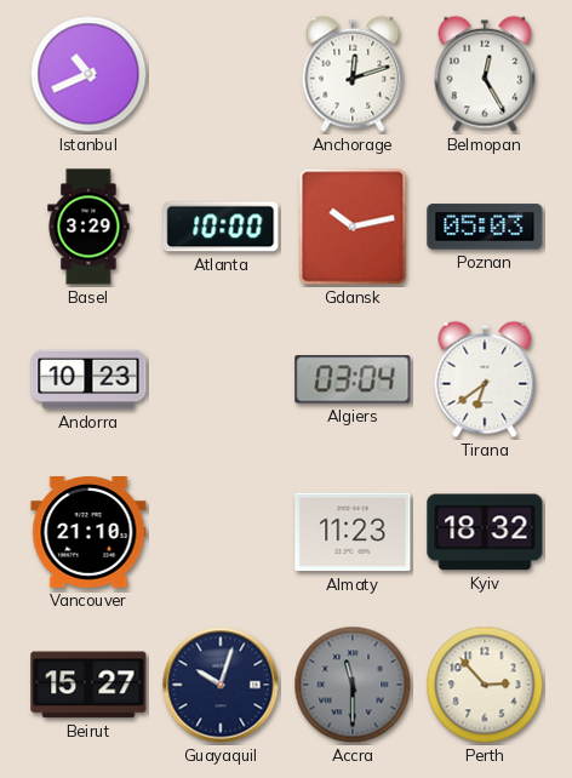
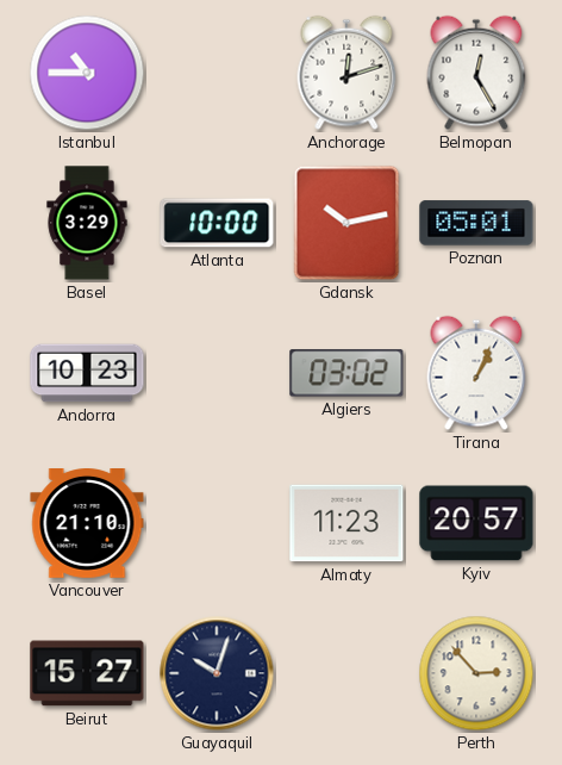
Istanbul: 10:41 -> 10:45
Poznan: 05:03 -> 05:01
Algiers: 03:04 -> 03:02
Tirana: 6:39 -> 1:04
Kyiv: 18:32 -> 20:57
Accra: 11:30 -> none
